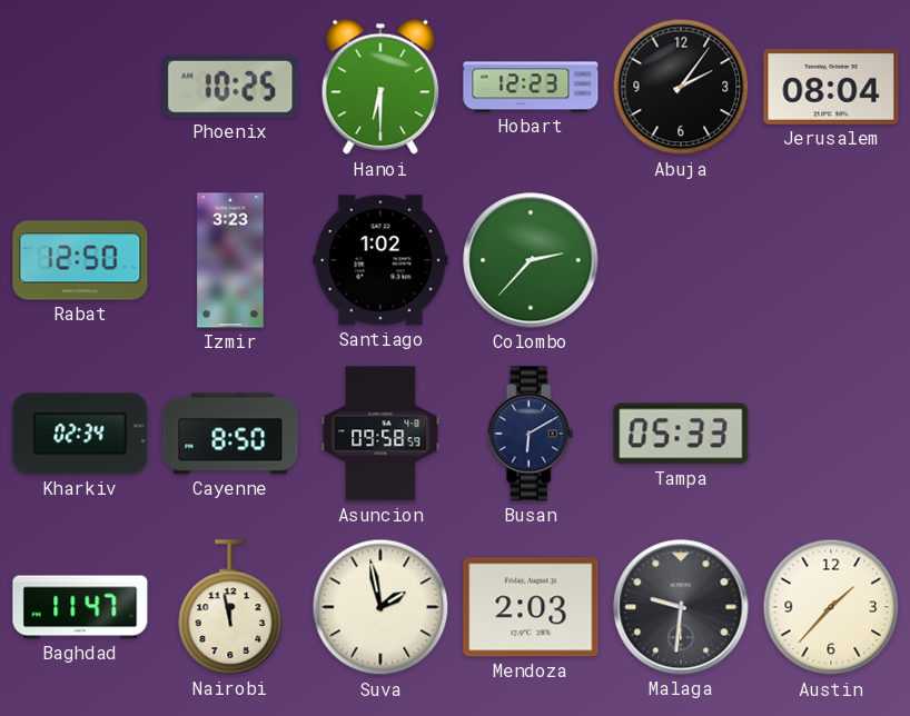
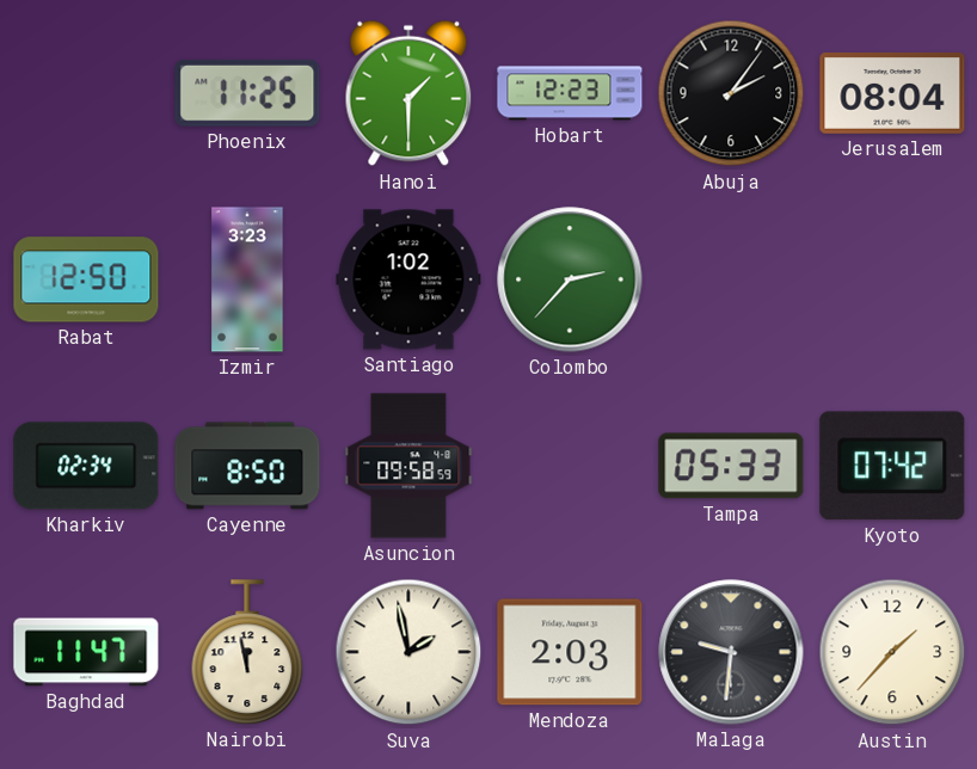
Phoenix: 10:25 -> 11:25
Hanoi: 6:30 -> 1:30
Busan: 6:10 -> none
Kyoto: none -> 07:42
